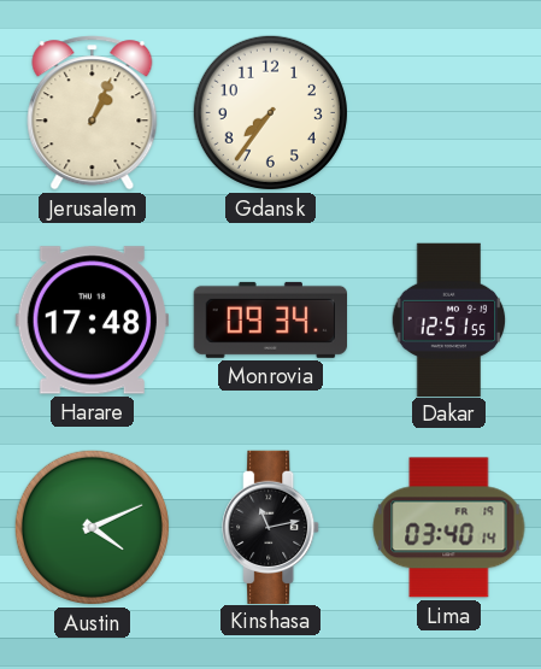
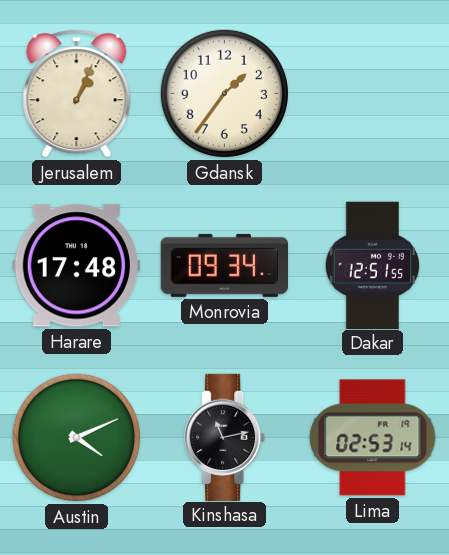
Gdansk: 7:36 -> 1:36
Lima: 03:40 -> 02:53
